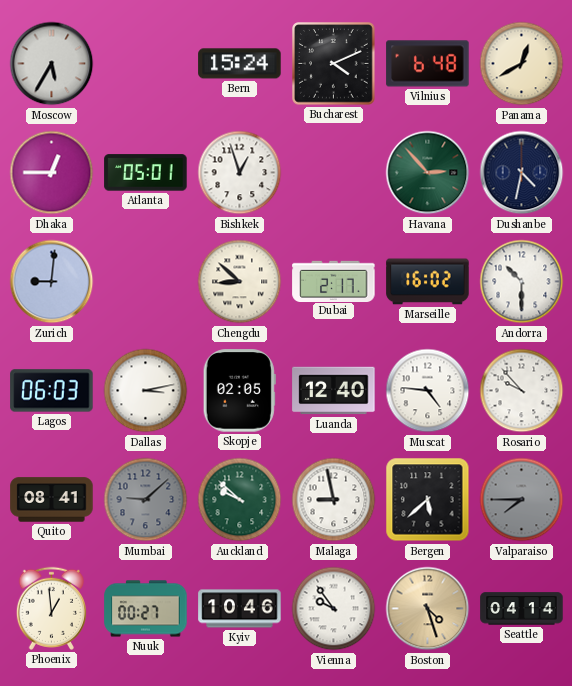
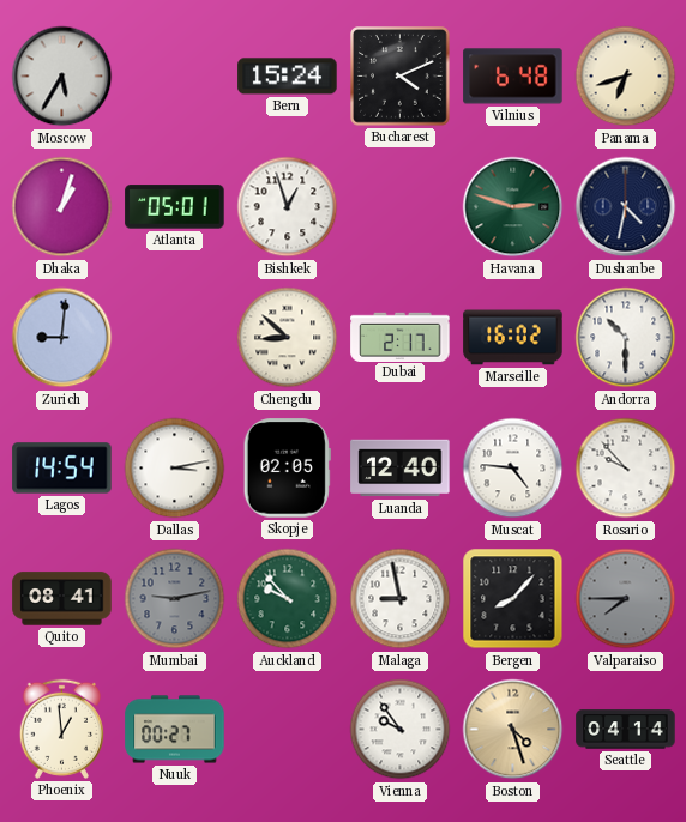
Panama: 12:40 -> 6:42
Dhaka: 12:45 -> 1:03
Havana: 2:53 -> 2:48
Lagos: 06:03 -> 14:54
Mumbai: 9:08 -> 9:13
Auckland: 9:52 -> 9:53
Bergen: 5:38 -> 8:07
Kyiv: 10:46 -> none
